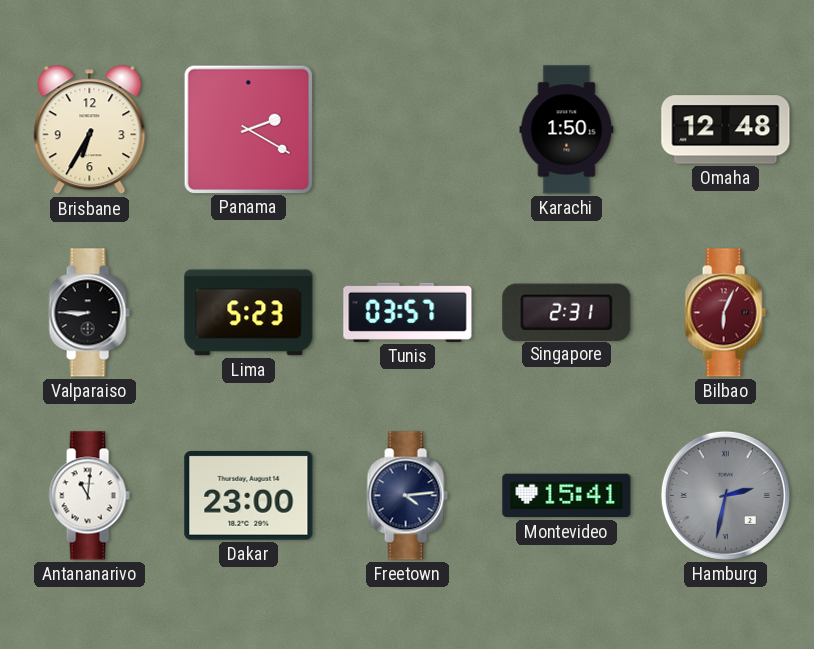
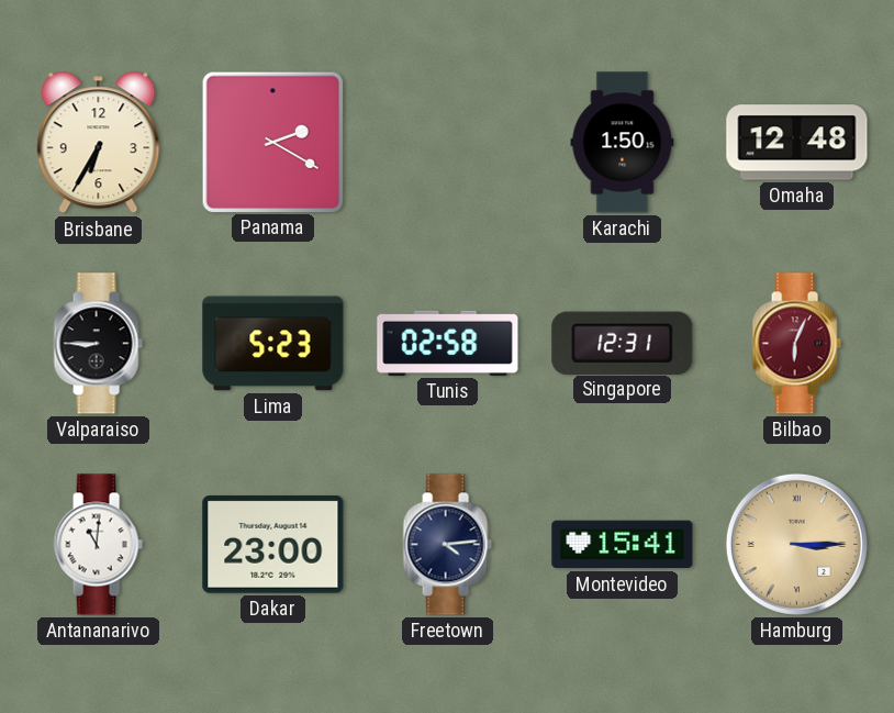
Tunis: 03:57 -> 02:58
Singapore: 2:31 -> 12:31
Hamburg: 2:32 -> 3:15
Hamburg dial: grey -> champagne
